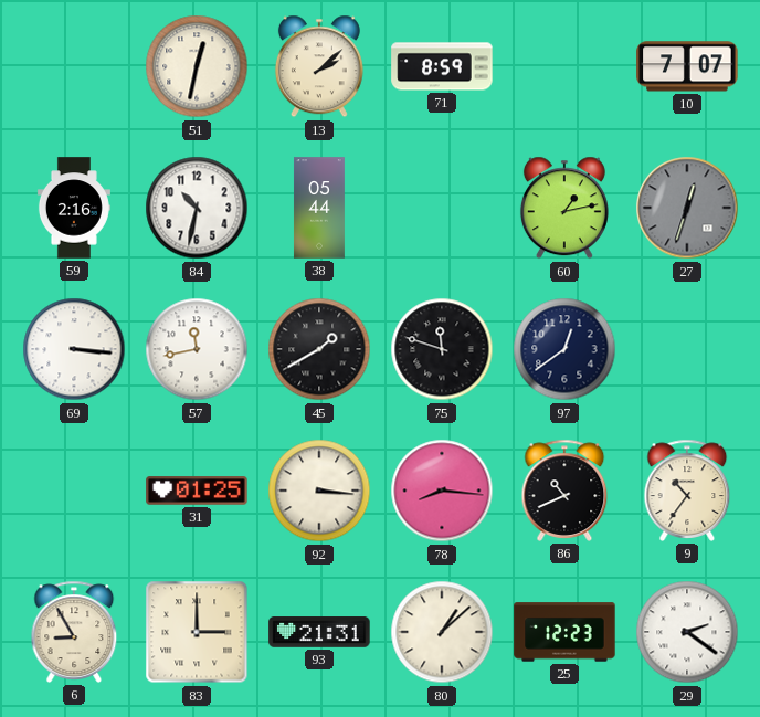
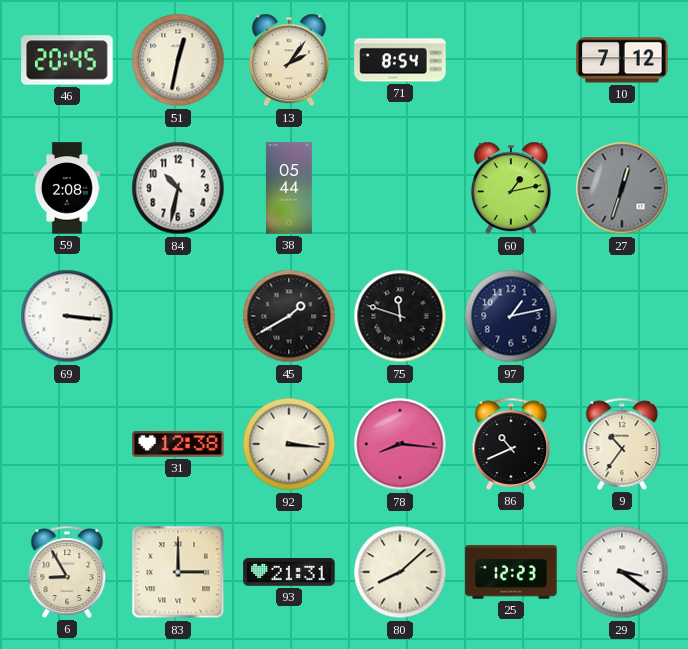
46: none -> 20:45
13: 2:08 -> 2:06
71: 8:59 -> 8:54
10: 7:07 -> 7:12
59: 2:16 -> 2:08
57: 11:43 -> none
97: 12:39 -> 1:13
31: 01:25 -> 12:38
80: 1:08 -> 8:08
29: 2:21 -> 3:21
